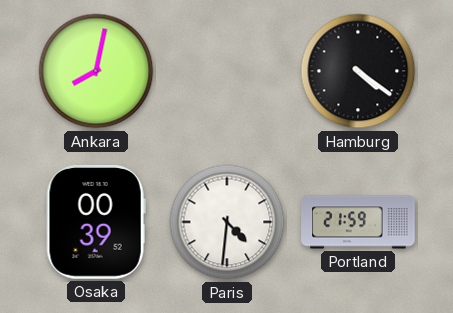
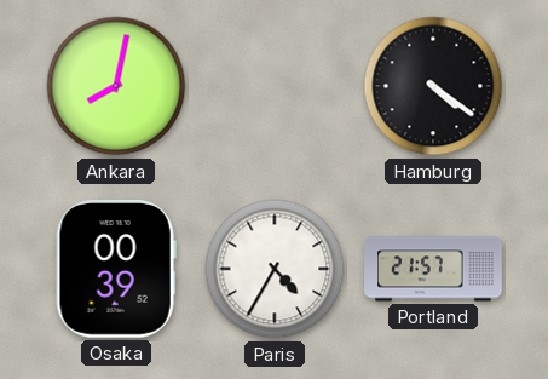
Paris: 4:31 -> 4:35
Portland: 21:59 -> 21:57
